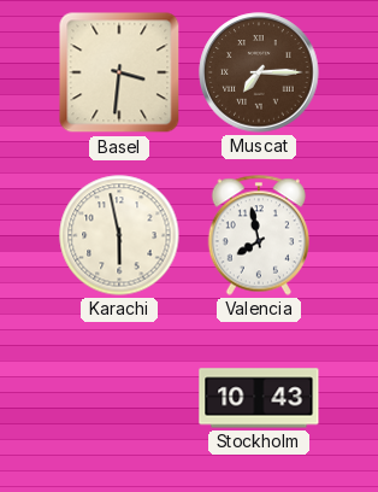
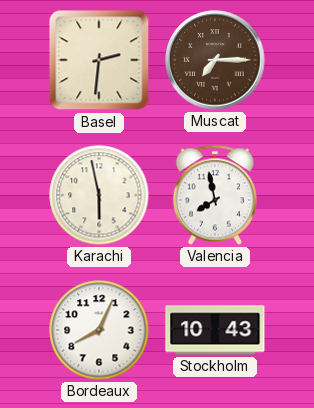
Basel: 3:31 -> 2:31
Bordeaux: none -> 8:04
